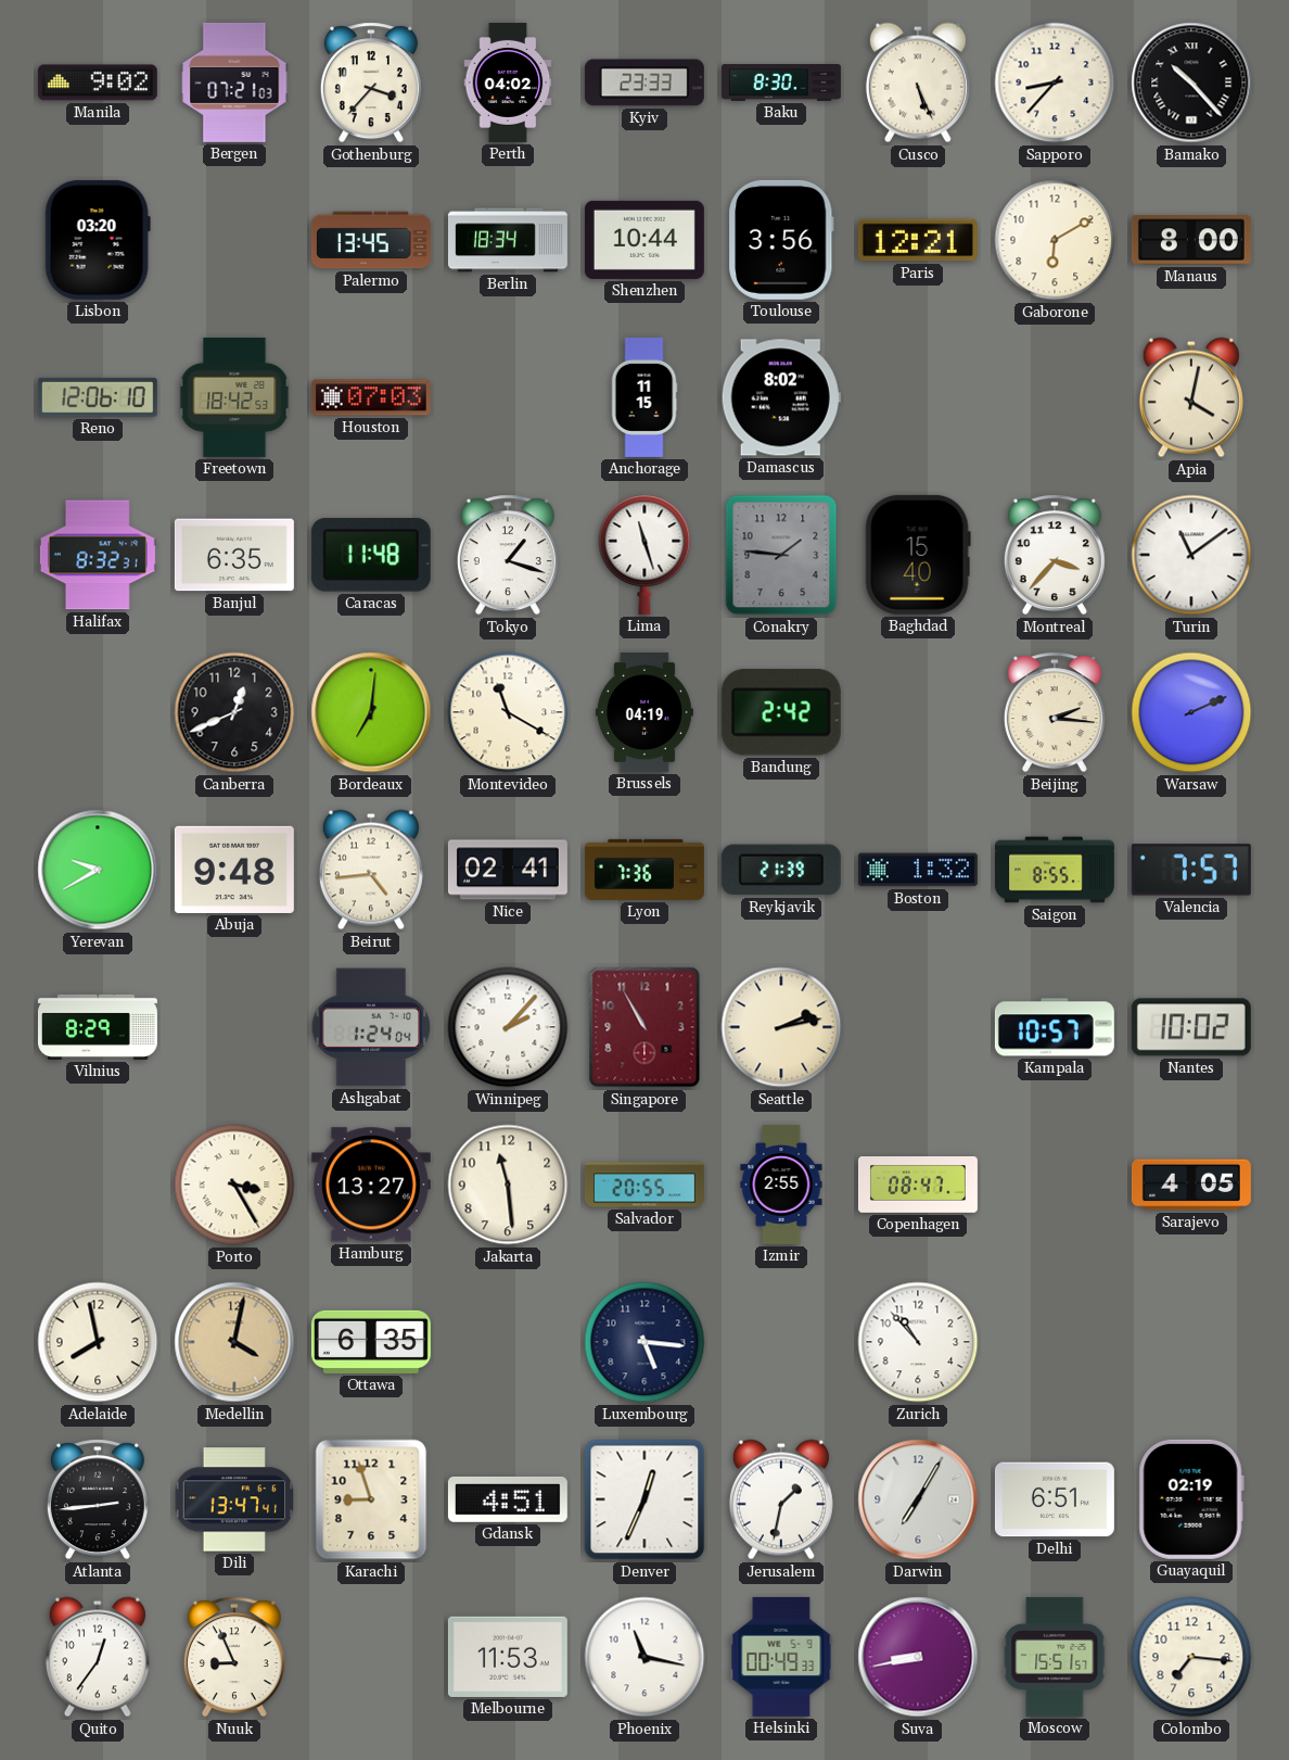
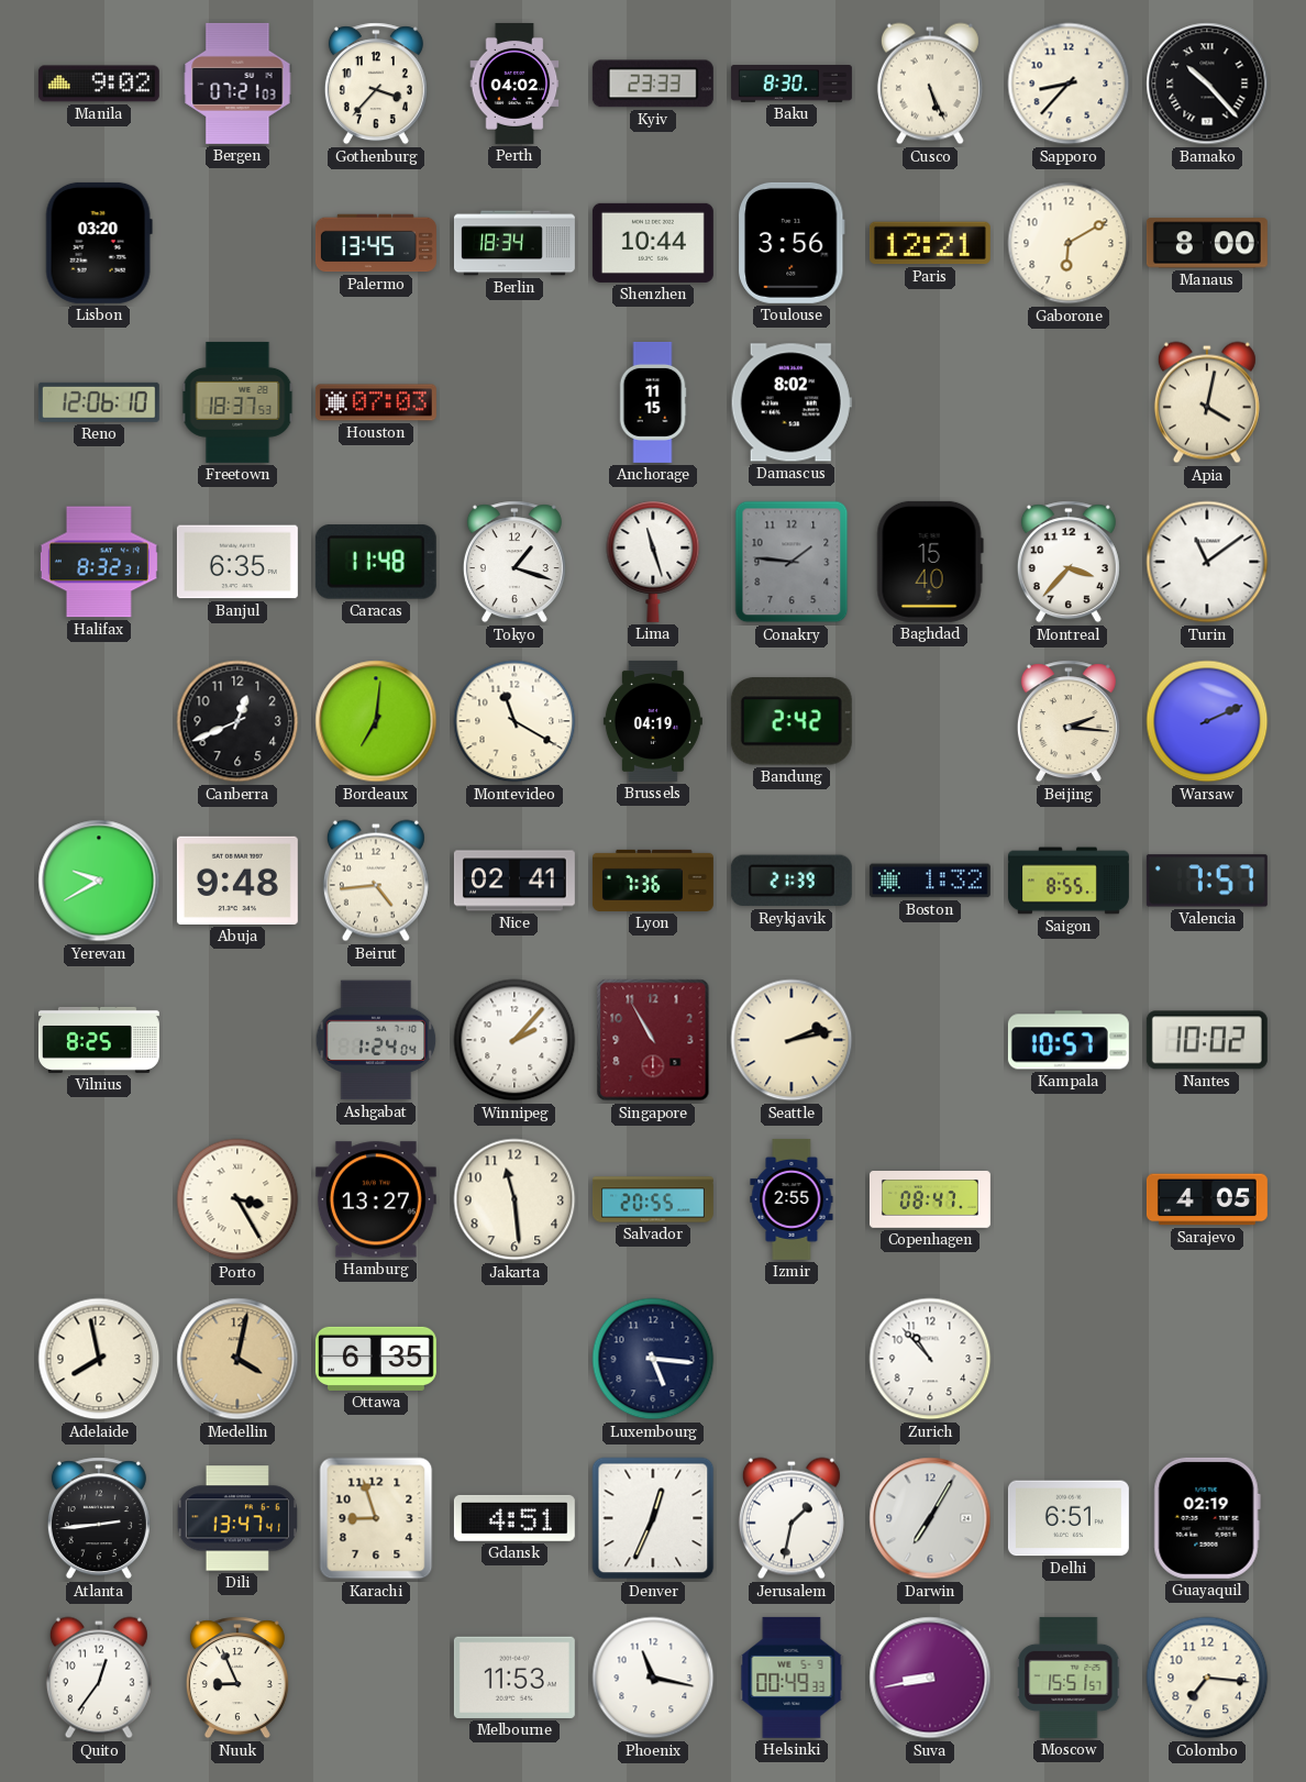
Freetown: 18:42 -> 18:37
Vilnius: 8:29 -> 8:25
